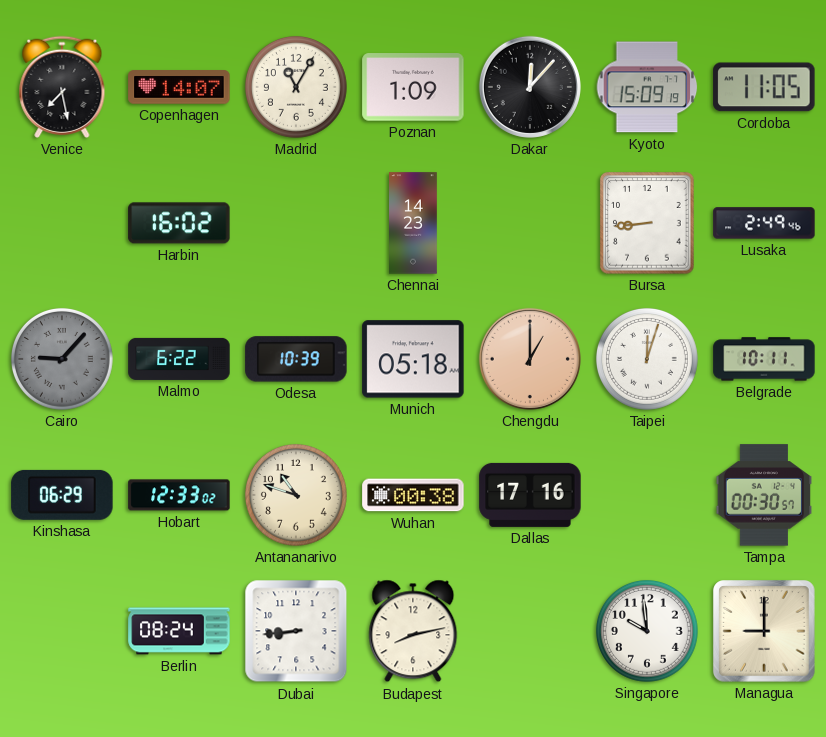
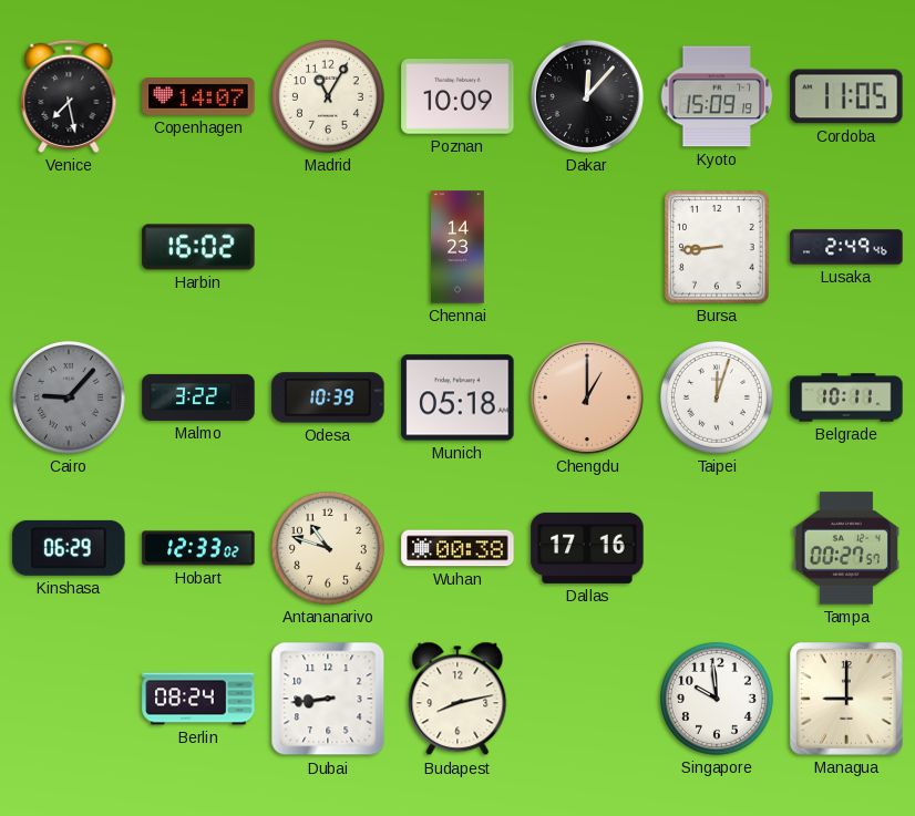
Poznan: 1:09 -> 10:09
Malmo: 6:22 -> 3:22
Tampa: 00:30 -> 00:27
